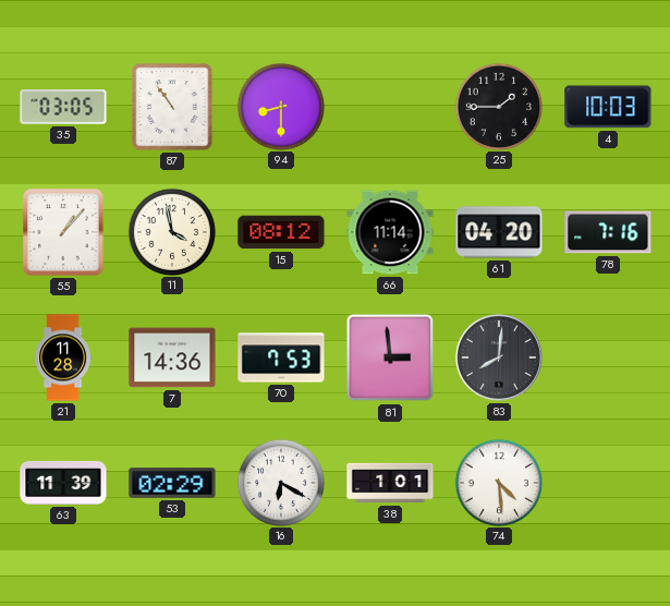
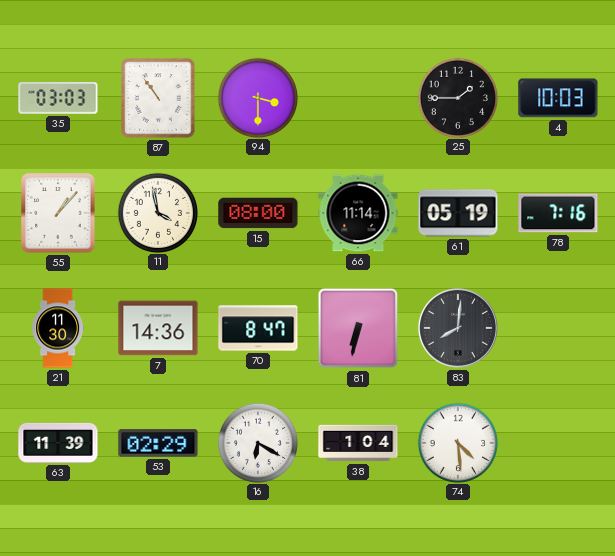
35: 03:05 -> 03:03
94: 8:30 -> 3:30
15: 08:12 -> 08:00
61: 04:20 -> 05:19
21: 11:28 -> 11:30
70: 7:53 -> 8:47
81: 2:59 -> 6:32
38: 1:01 -> 1:04
